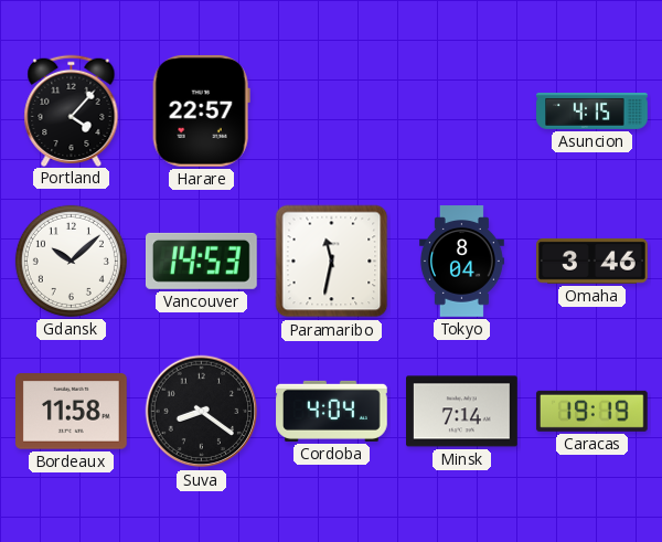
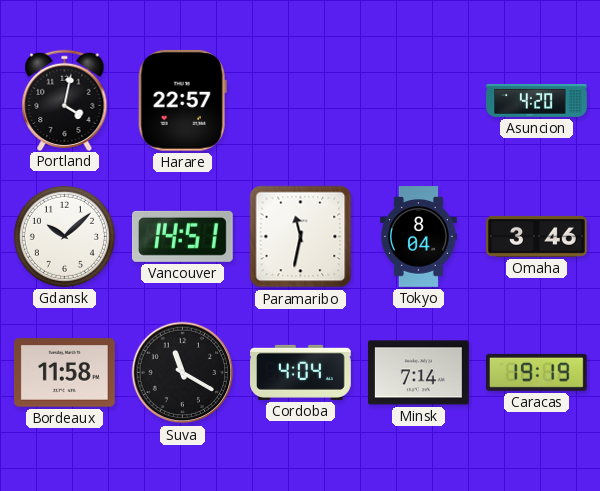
Portland: 4:07 -> 4:02
Asuncion: 4:15 -> 4:20
Vancouver: 14:53 -> 14:51
Suva: 8:21 -> 11:20
